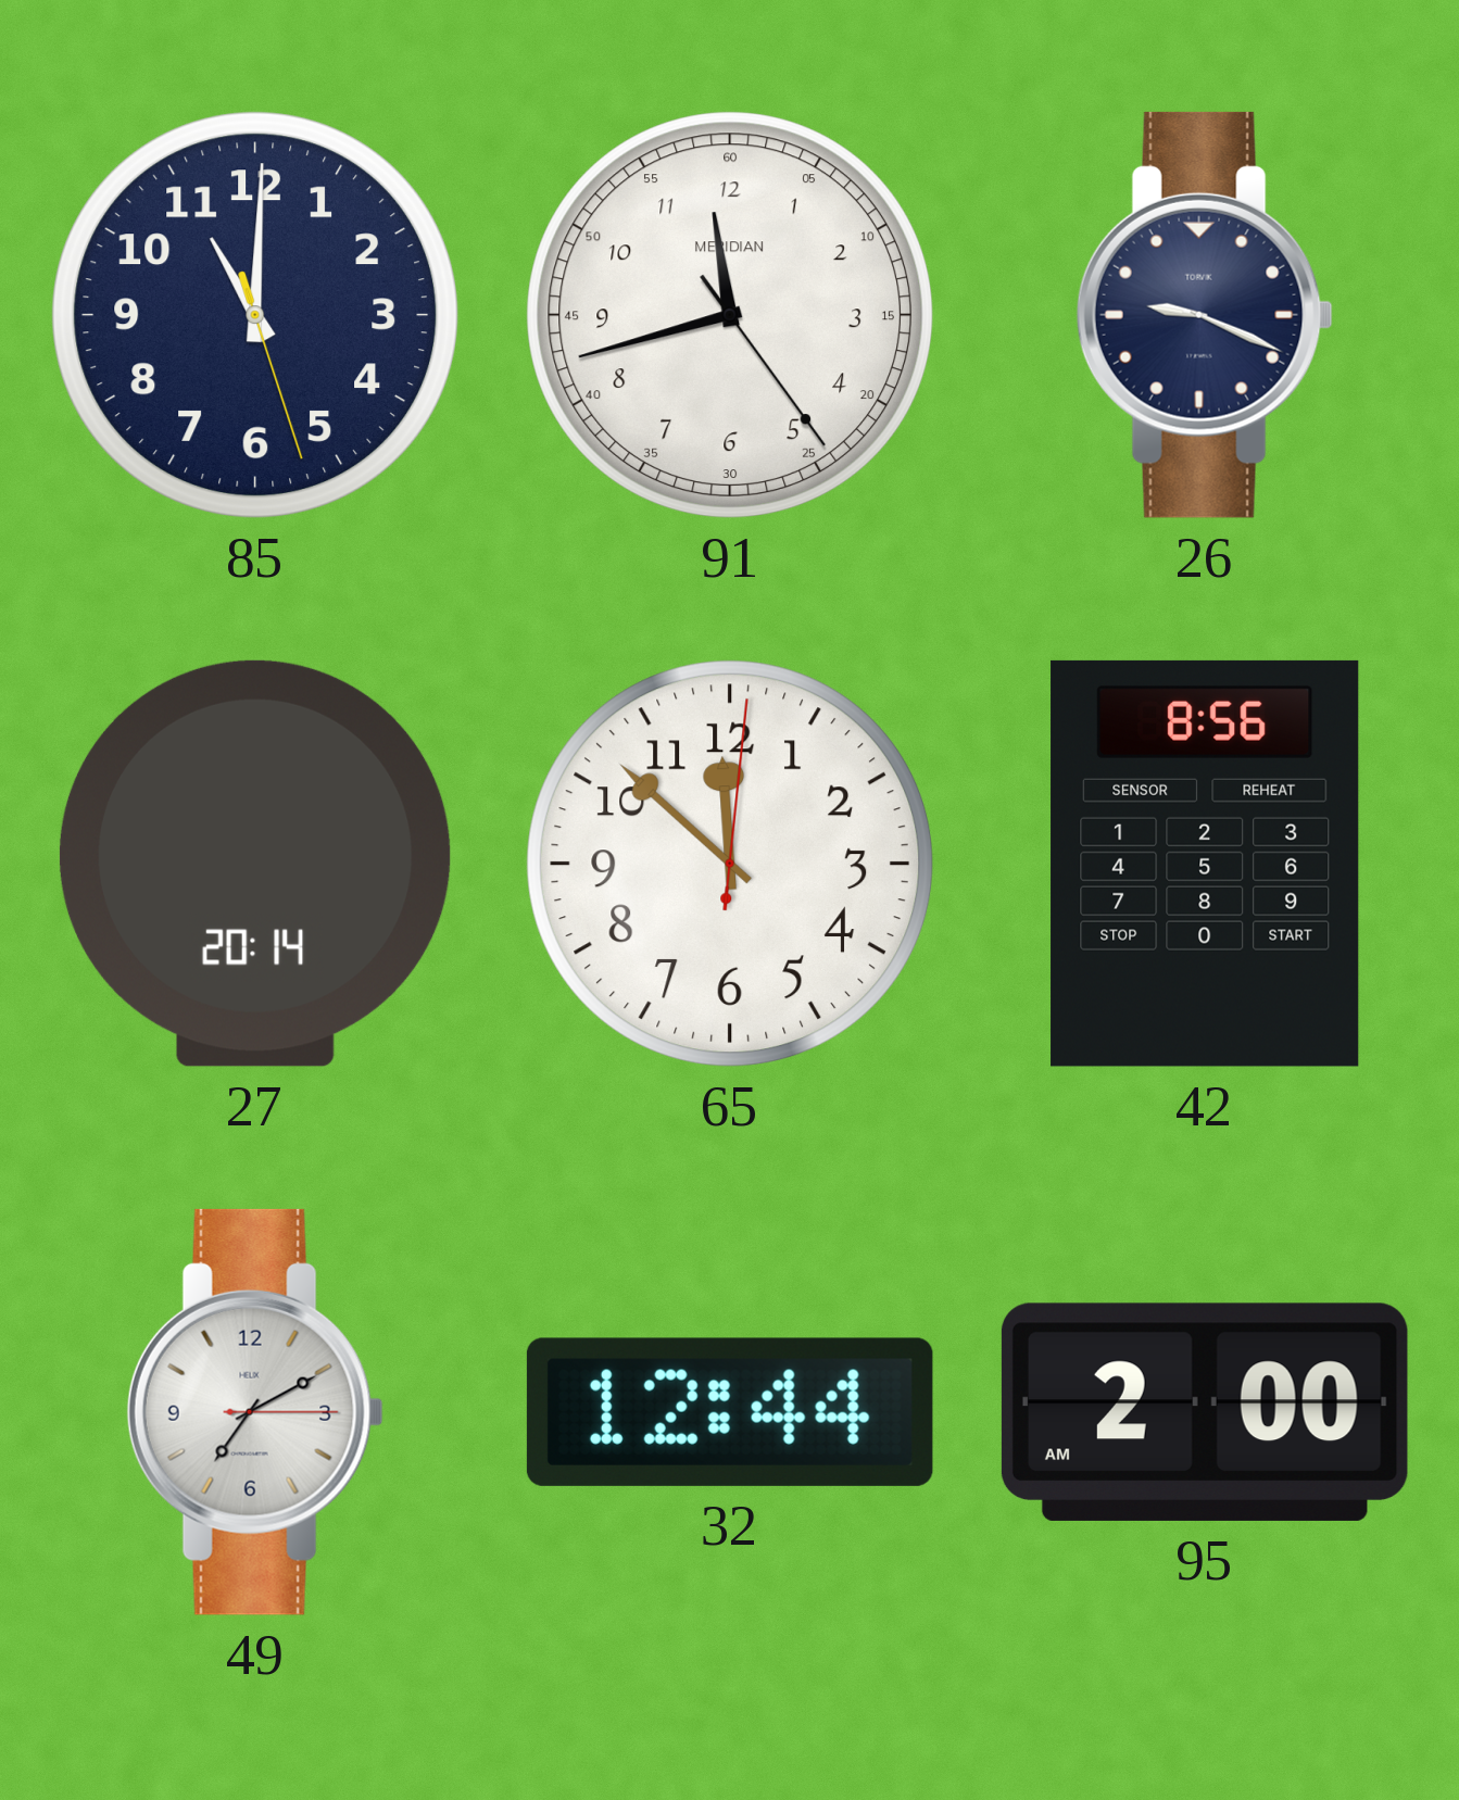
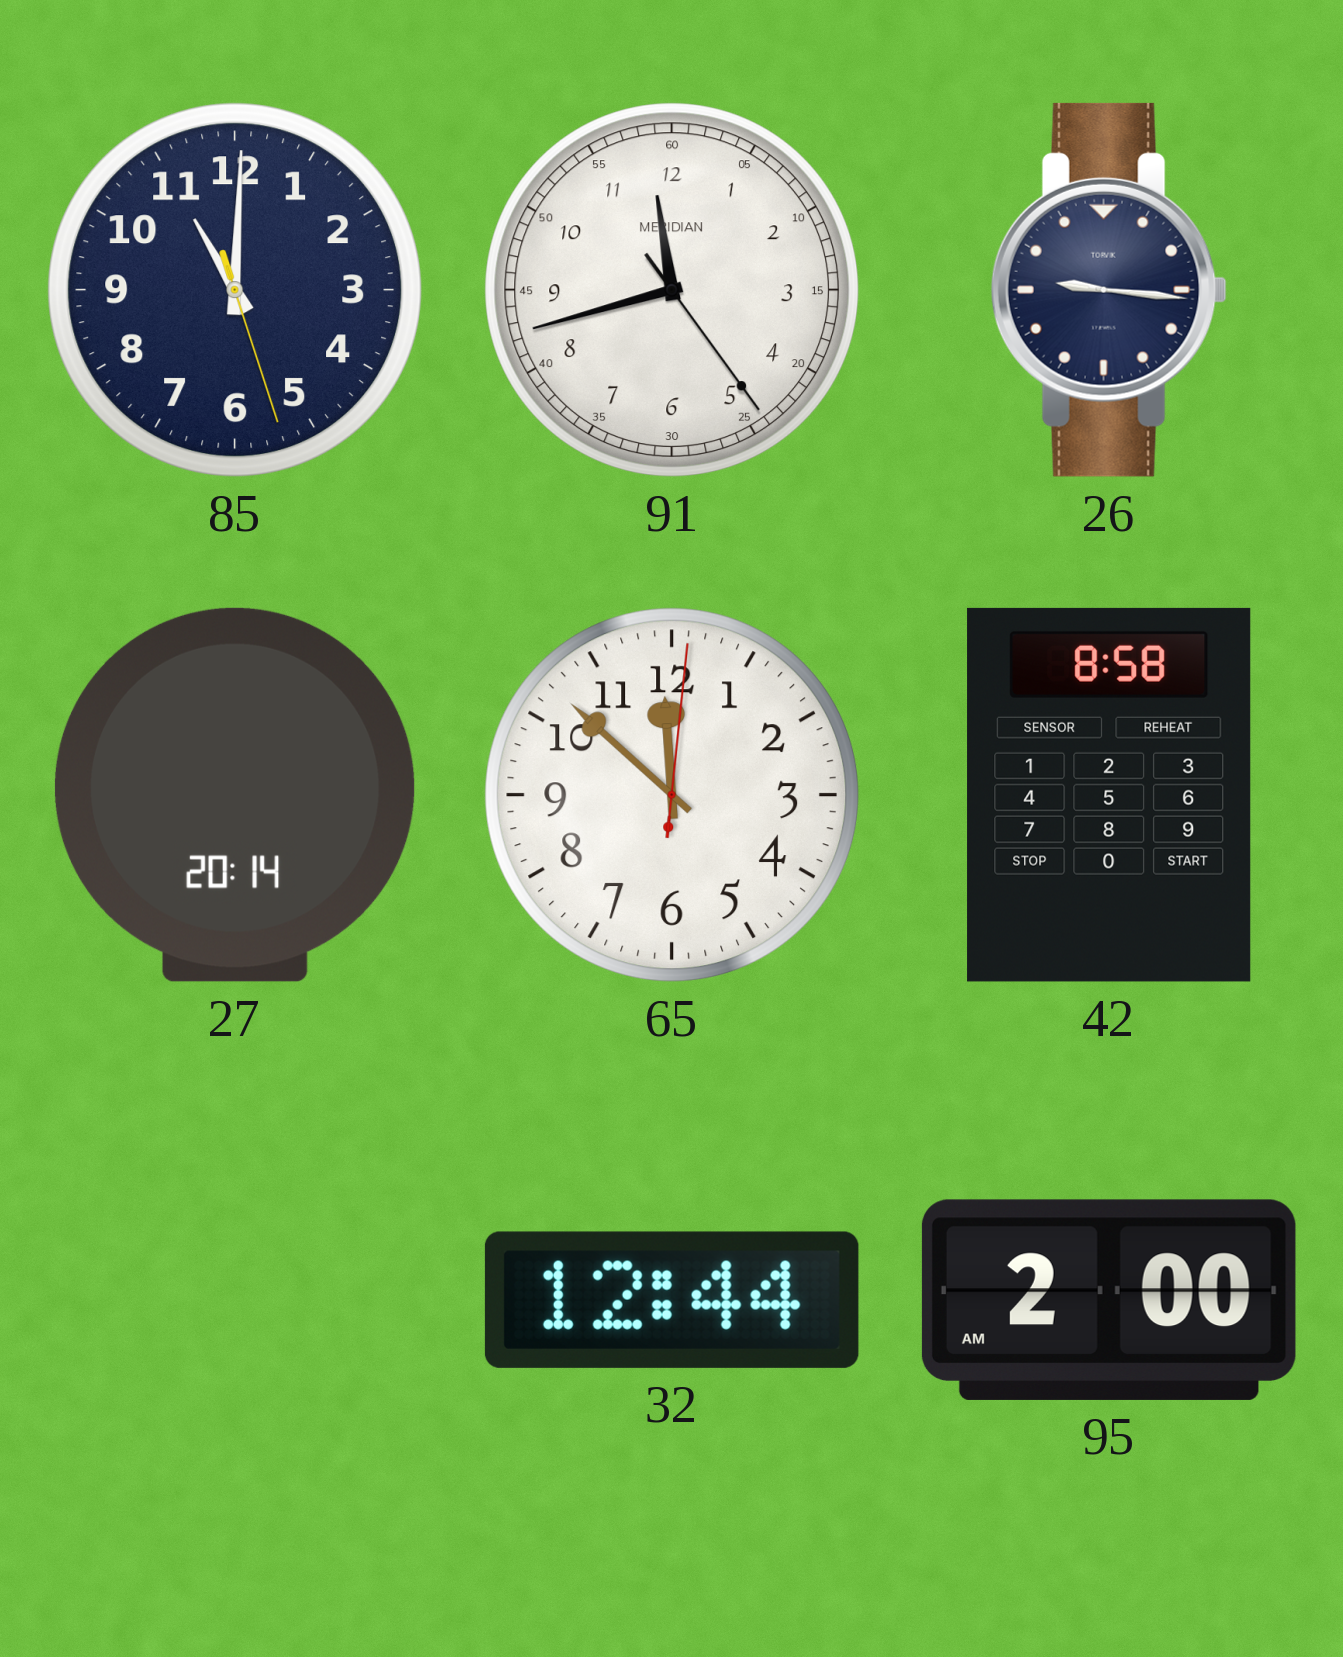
26: 9:19 -> 9:16
42: 8:56 -> 8:58
49: 7:10 -> none
